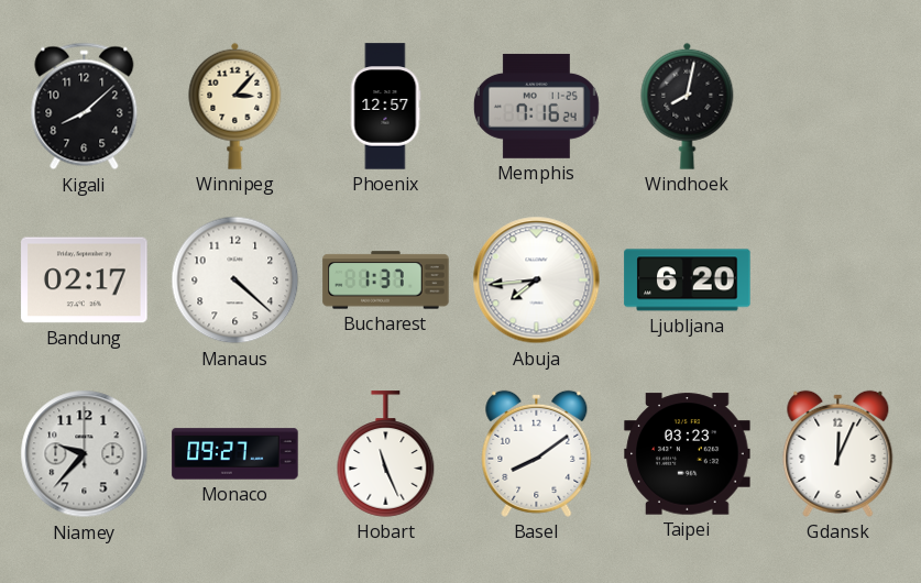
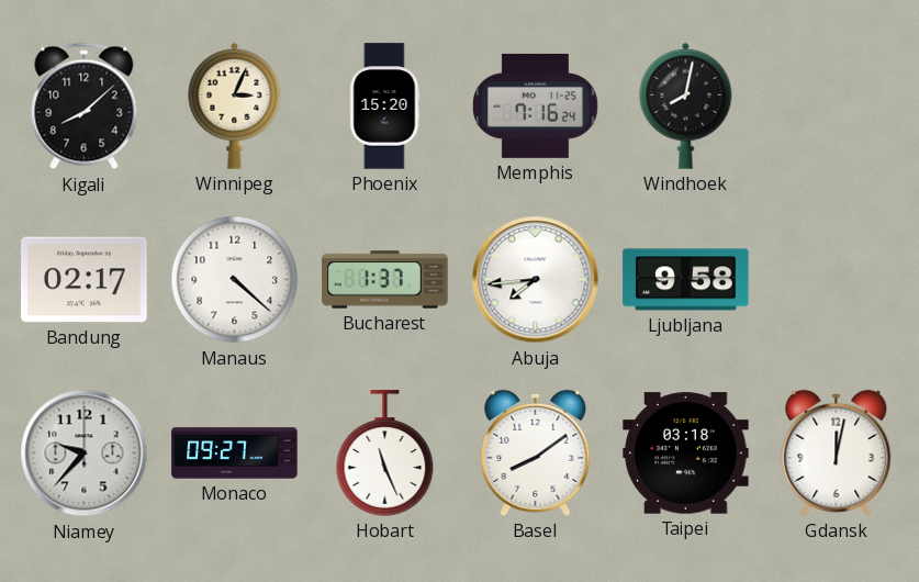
Winnipeg: 3:07 -> 3:04
Phoenix: 12:57 -> 15:20
Ljubljana: 6:20 -> 9:58
Taipei: 03:23 -> 03:18
Gdansk: 12:04 -> 12:02
